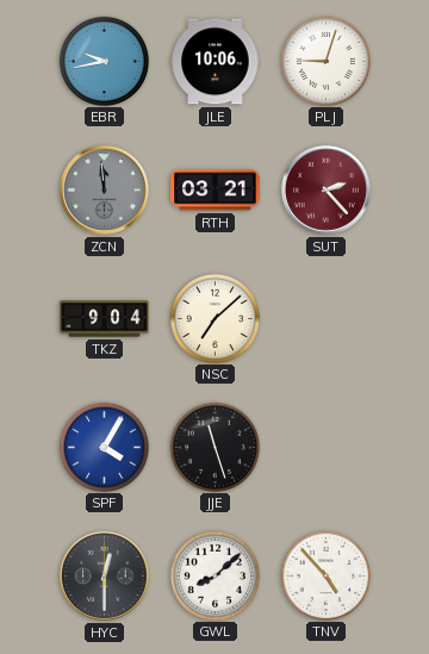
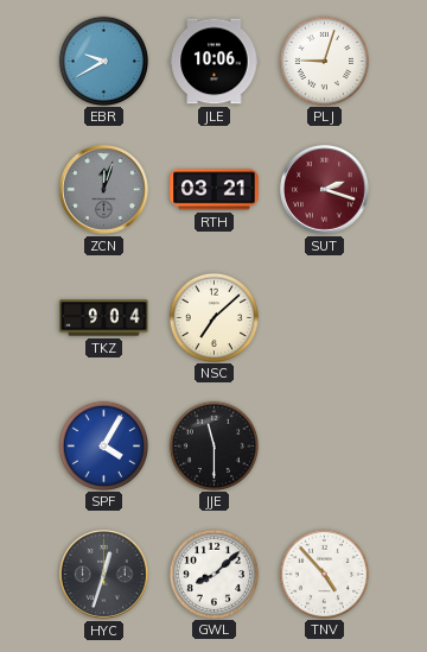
EBR: 9:43 -> 9:40
ZCN: 11:59 -> 12:03
SUT: 2:23 -> 2:18
JJE: 11:27 -> 11:30
HYC: 12:30 -> 12:33
